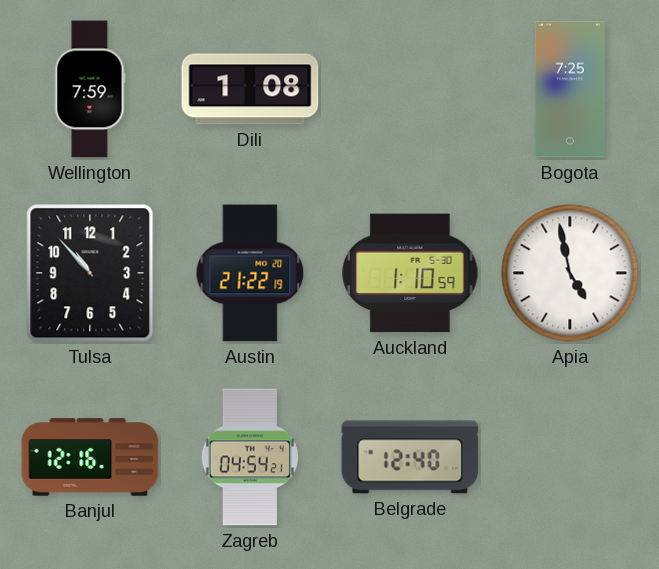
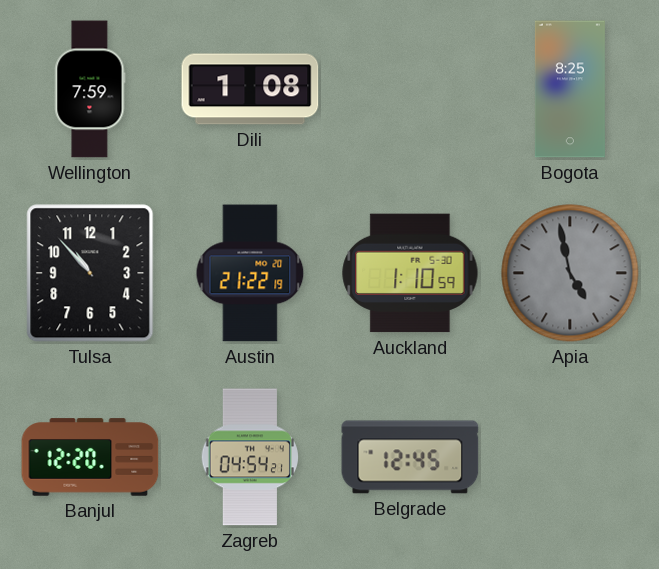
Bogota: 7:25 -> 8:25
Apia dial: white -> grey
Banjul: 12:16 -> 12:20
Belgrade: 12:40 -> 12:45
